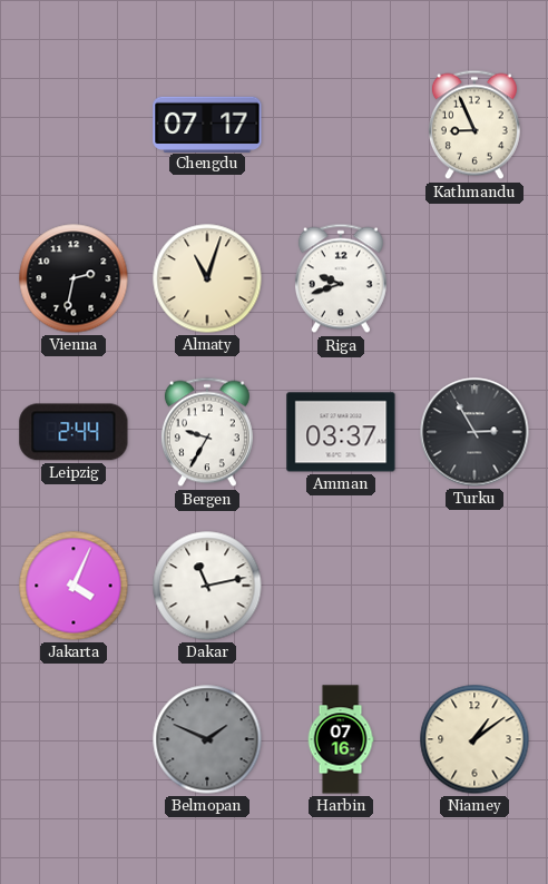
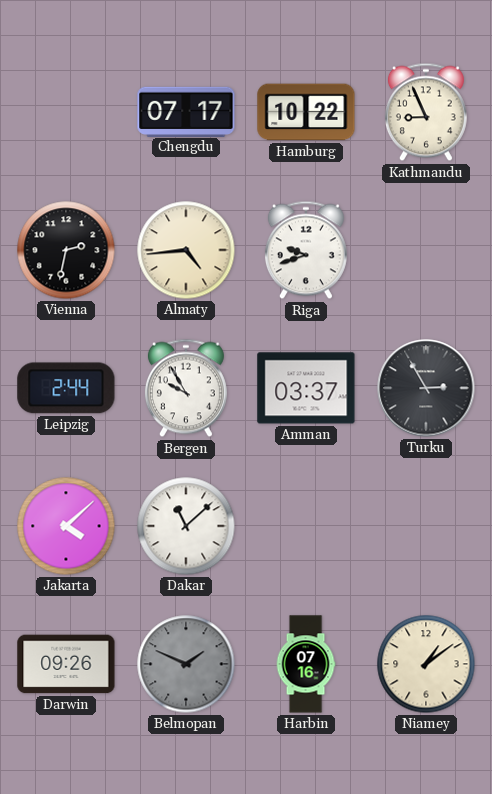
Hamburg: none -> 10:22
Almaty: 11:03 -> 4:44
Bergen: 9:35 -> 9:55
Jakarta: 4:04 -> 4:08
Dakar: 11:13 -> 11:08
Darwin: none -> 09:26
